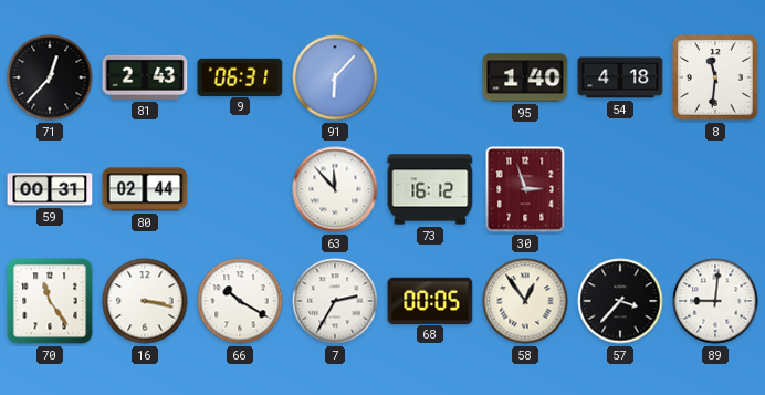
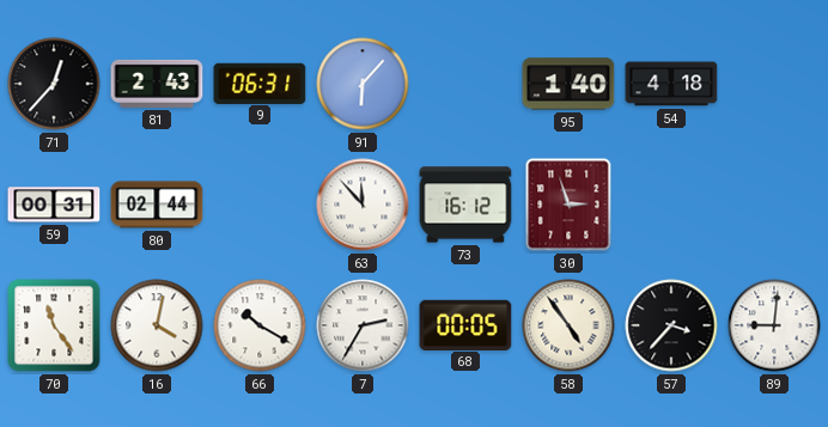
8: 11:31 -> none
16: 3:17 -> 4:02
58: 12:54 -> 4:54
